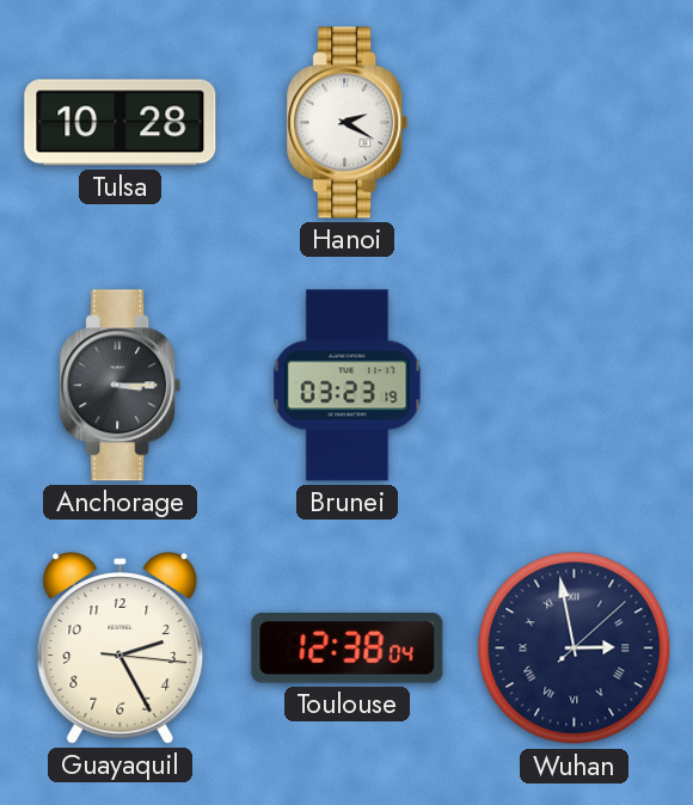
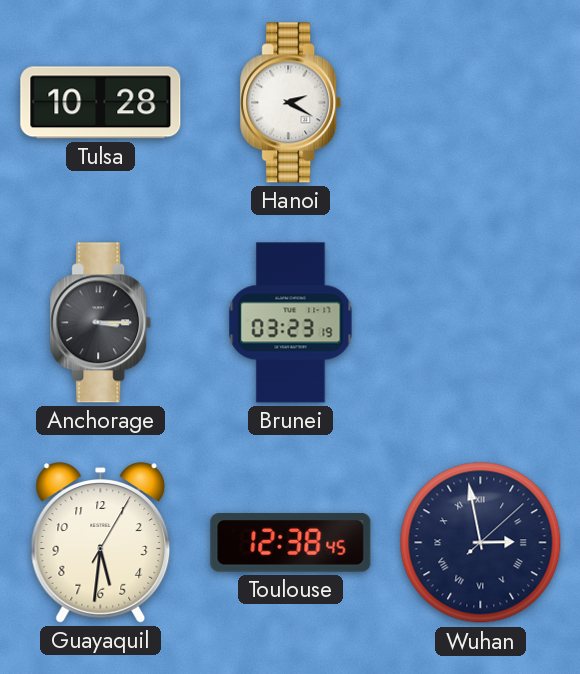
Guayaquil: 2:25 -> 5:31
Toulouse: 12:38:04 -> 12:38:45
